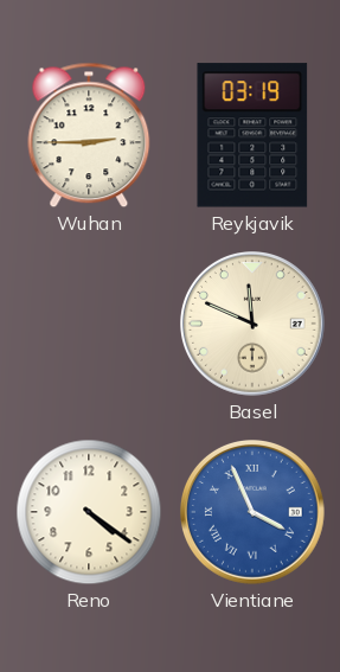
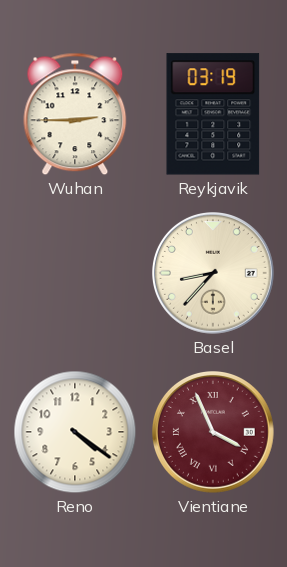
Basel: 11:49 -> 8:37
Vientiane dial: blue -> burgundy
